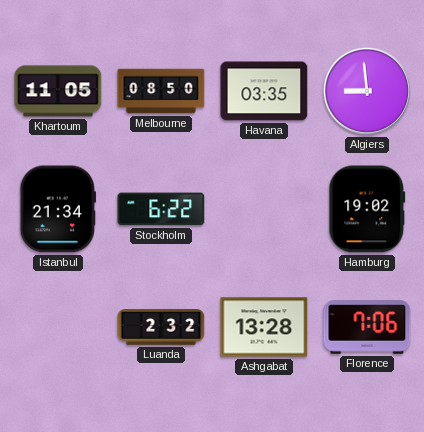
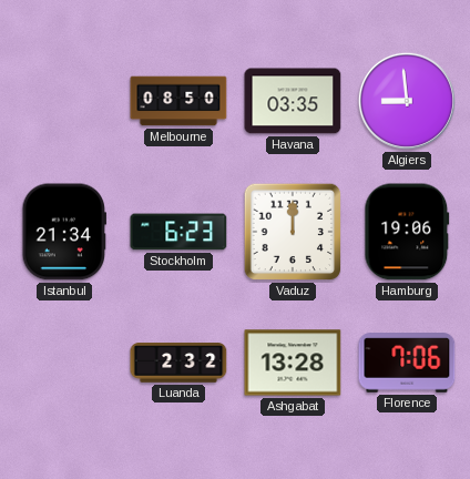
Khartoum: 11:05 -> none
Stockholm: 6:22 -> 6:23
Vaduz: none -> 12:00
Hamburg: 19:02 -> 19:06
